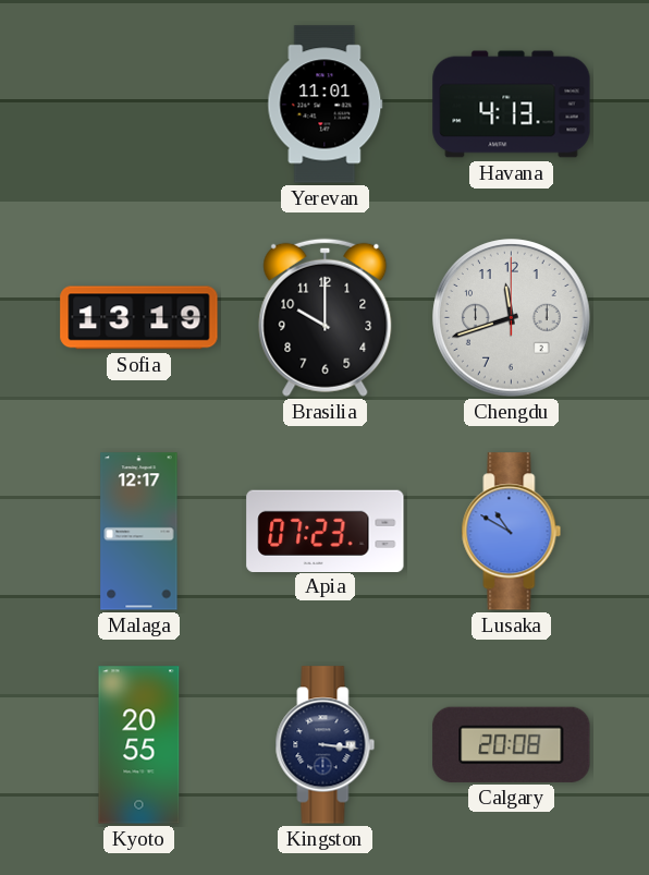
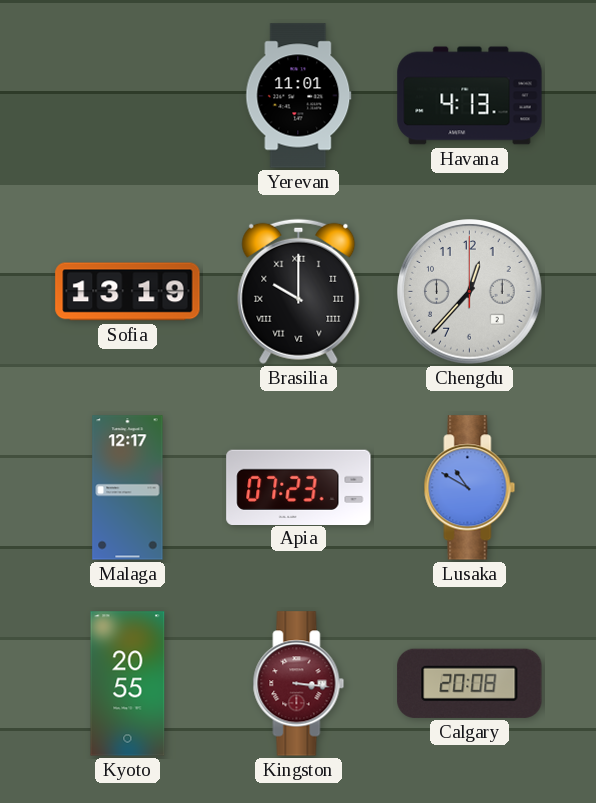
Brasilia numerals: Arabic -> Roman
Chengdu: 11:42 -> 12:37
Kingston dial: navy -> burgundy
